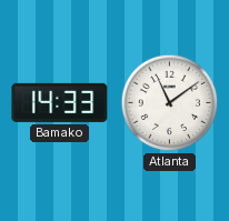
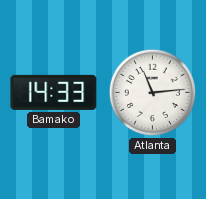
Atlanta: 11:09 -> 11:14
